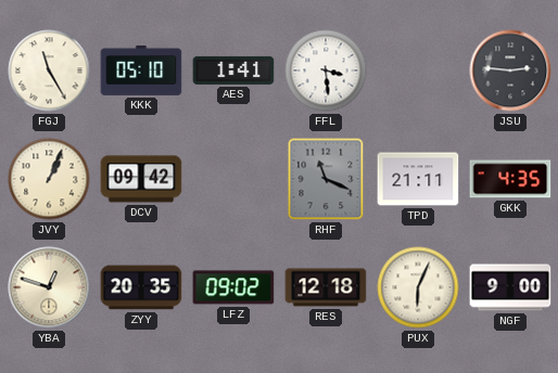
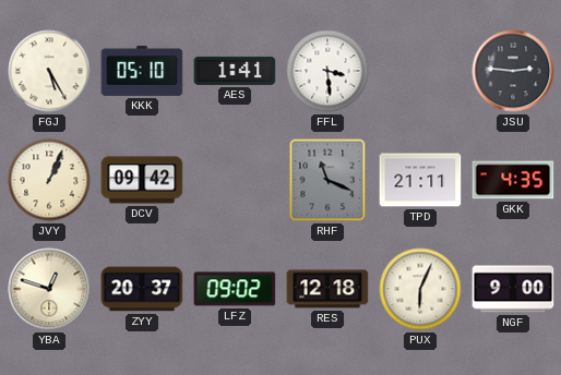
FGJ: 11:25 -> 5:25
ZYY: 20:35 -> 20:37
